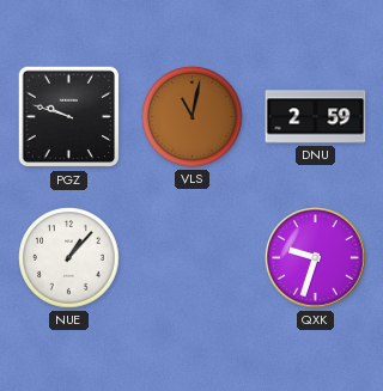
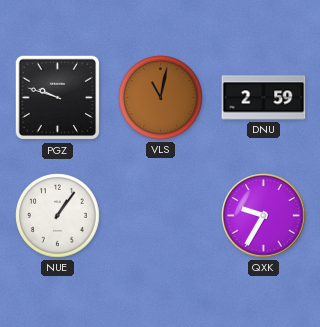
NUE: 1:07 -> 1:06
QXK: 9:33 -> 9:35
